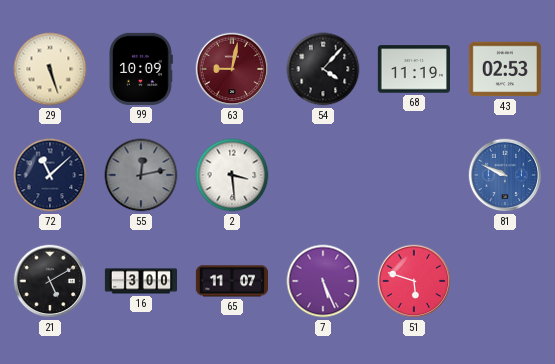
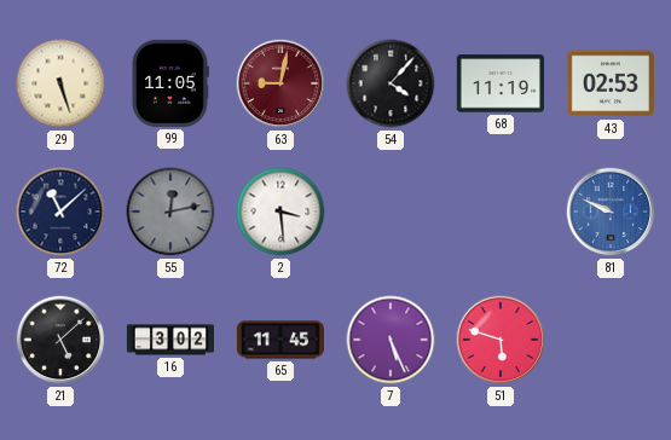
99: 10:09 -> 11:05
21: 5:10 -> 5:08
16: 3:00 -> 3:02
65: 11:07 -> 11:45
